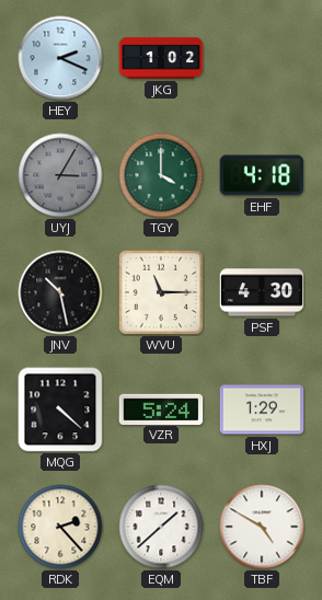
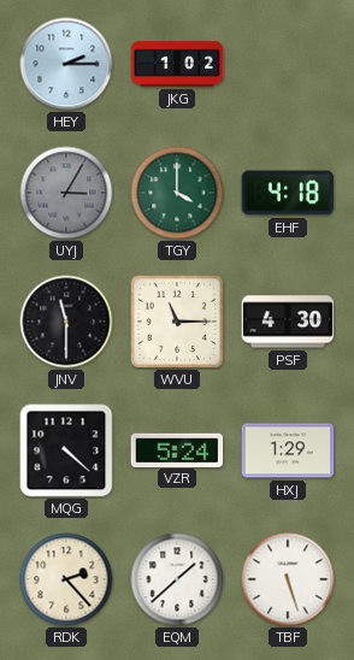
HEY: 2:19 -> 2:15
JNV: 10:28 -> 11:30
TBF: 4:50 -> 5:27
